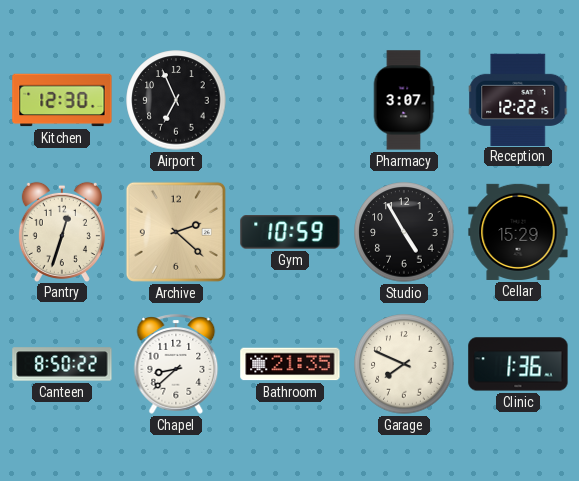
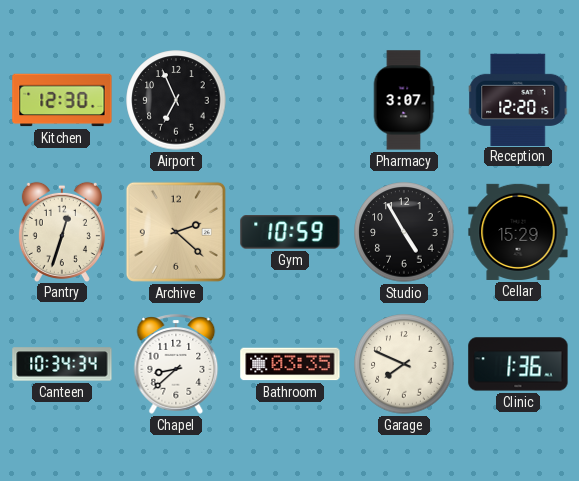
Reception: 12:22 -> 12:20
Canteen: 8:50 -> 10:34
Bathroom: 21:35 -> 03:35
